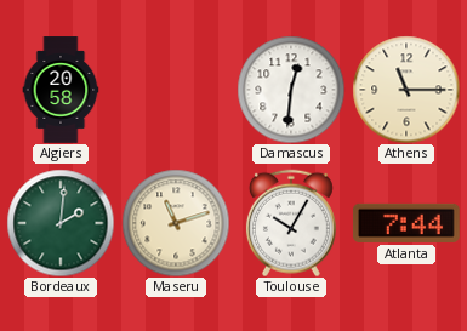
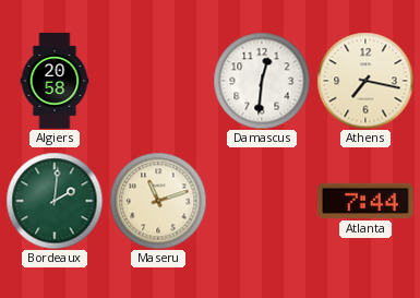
Athens: 11:15 -> 7:17
Toulouse: 10:05 -> none
